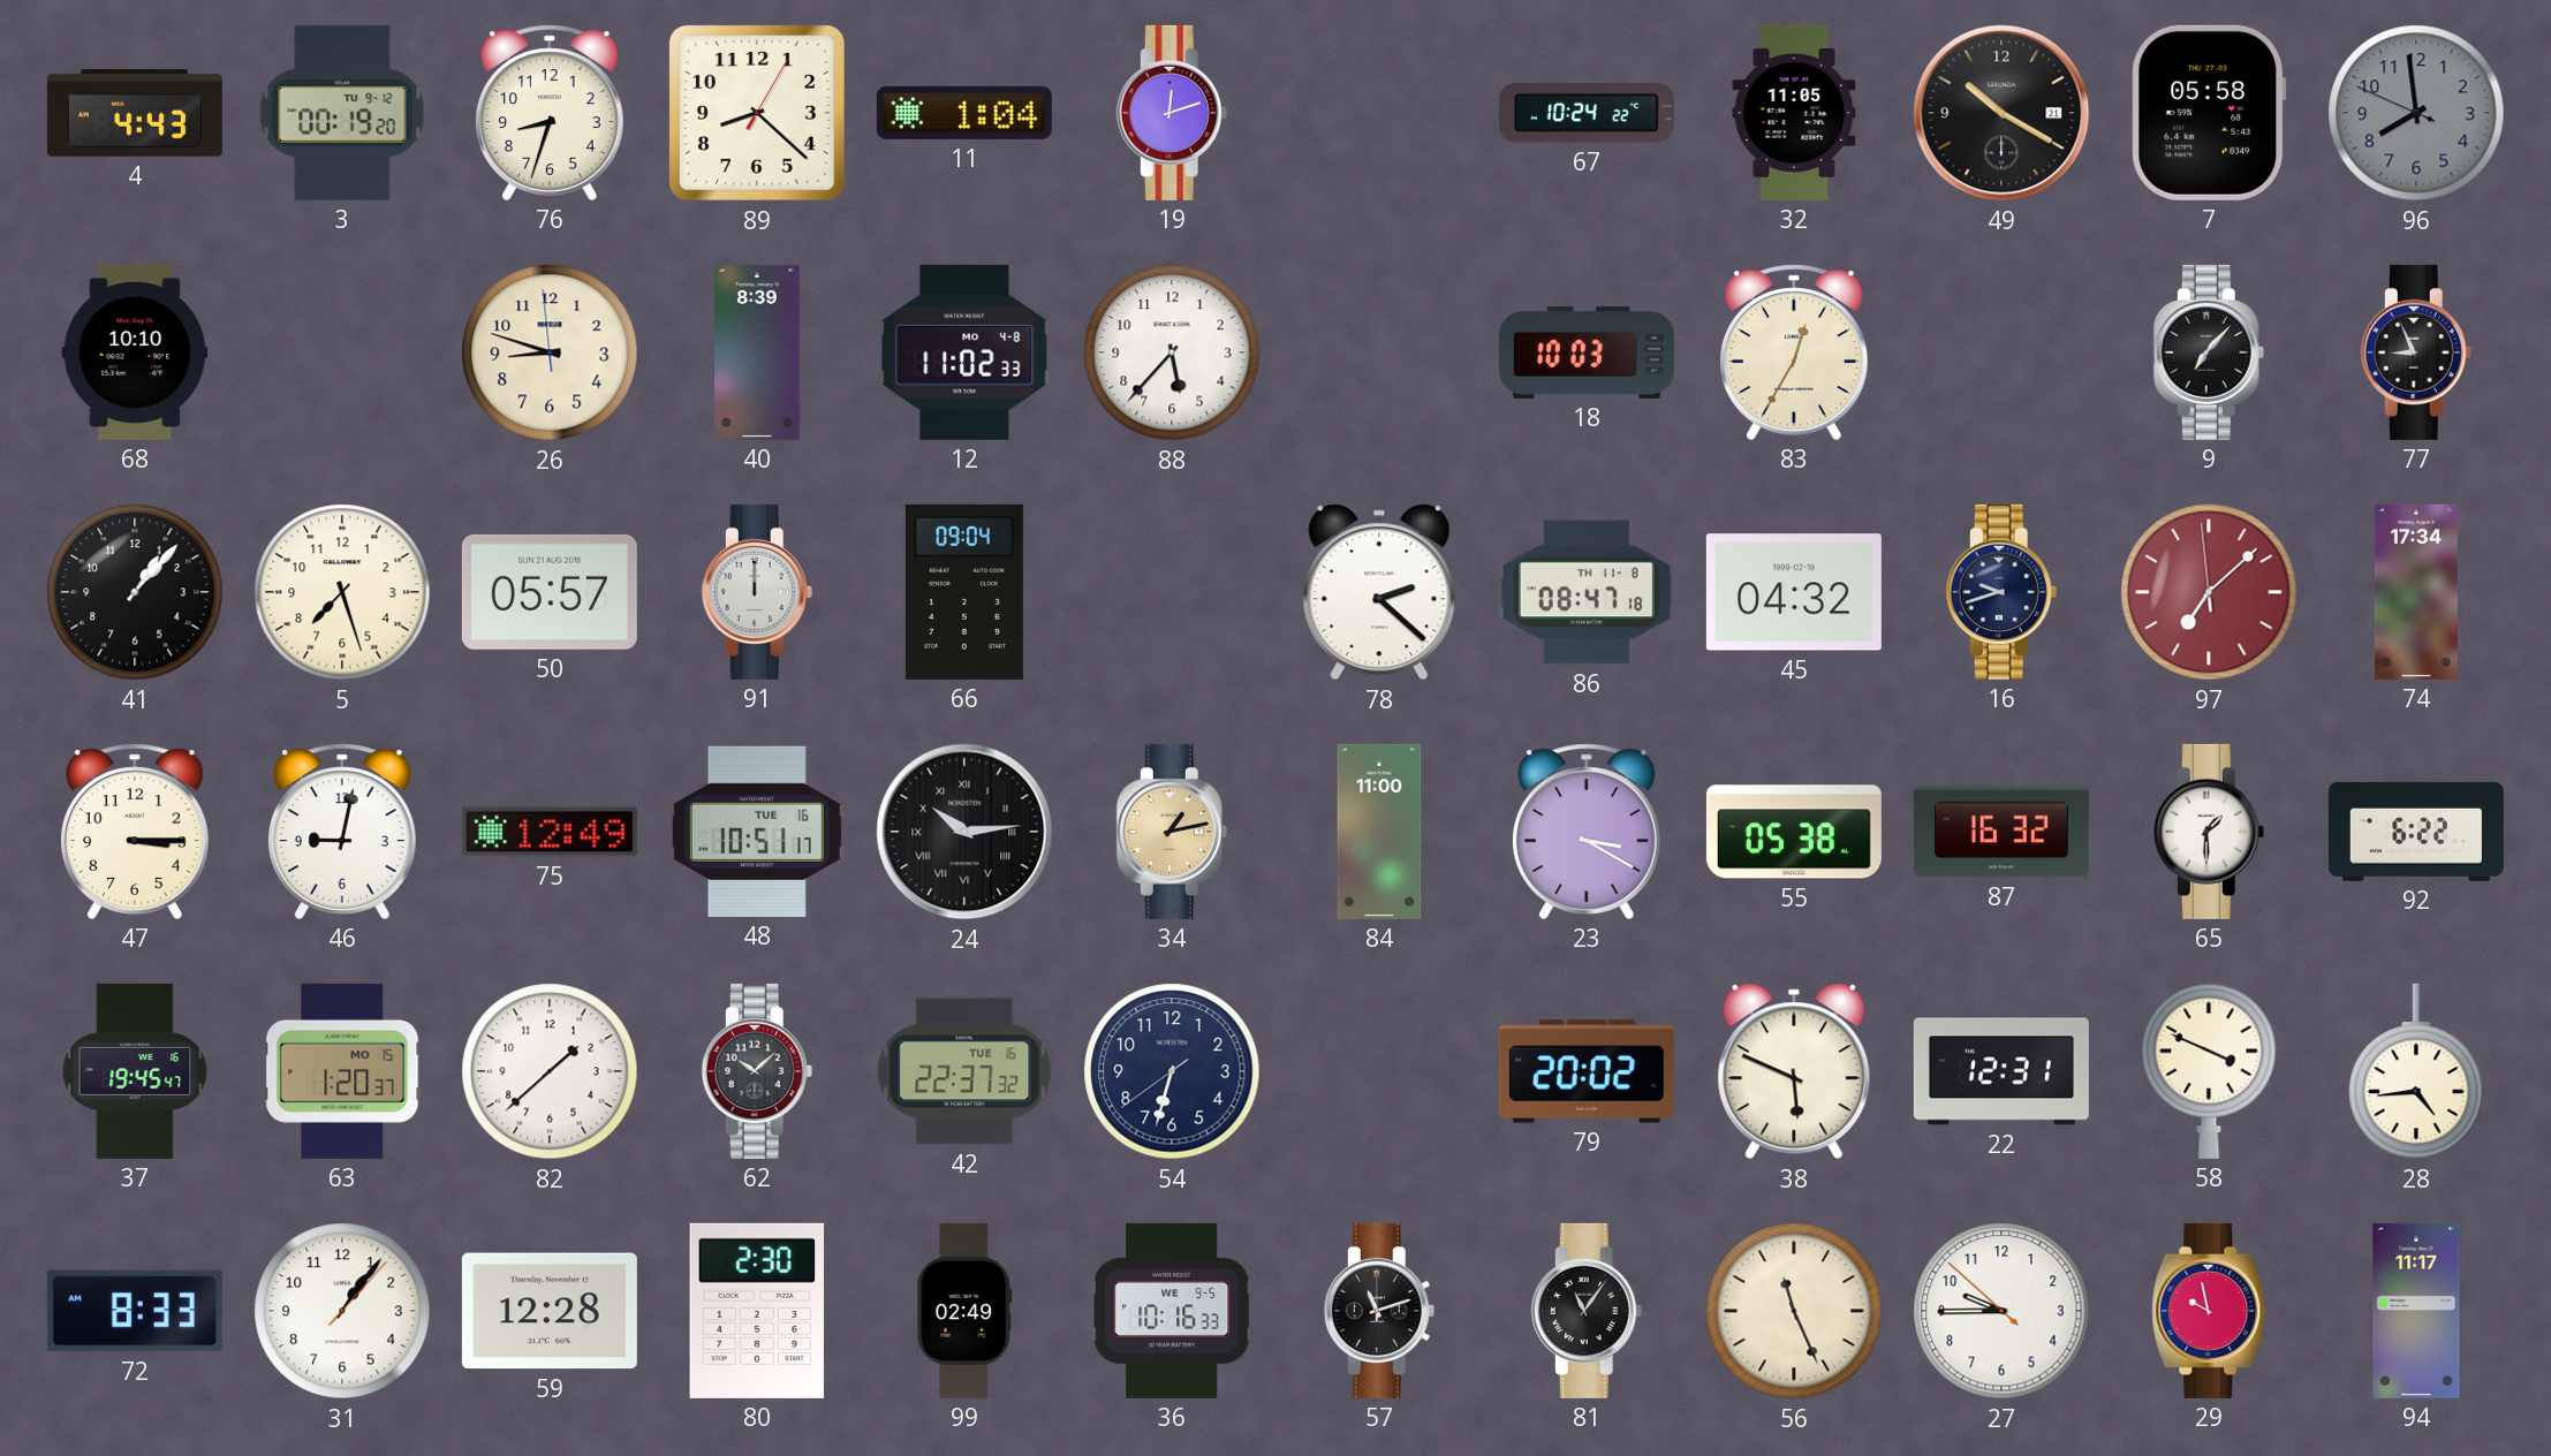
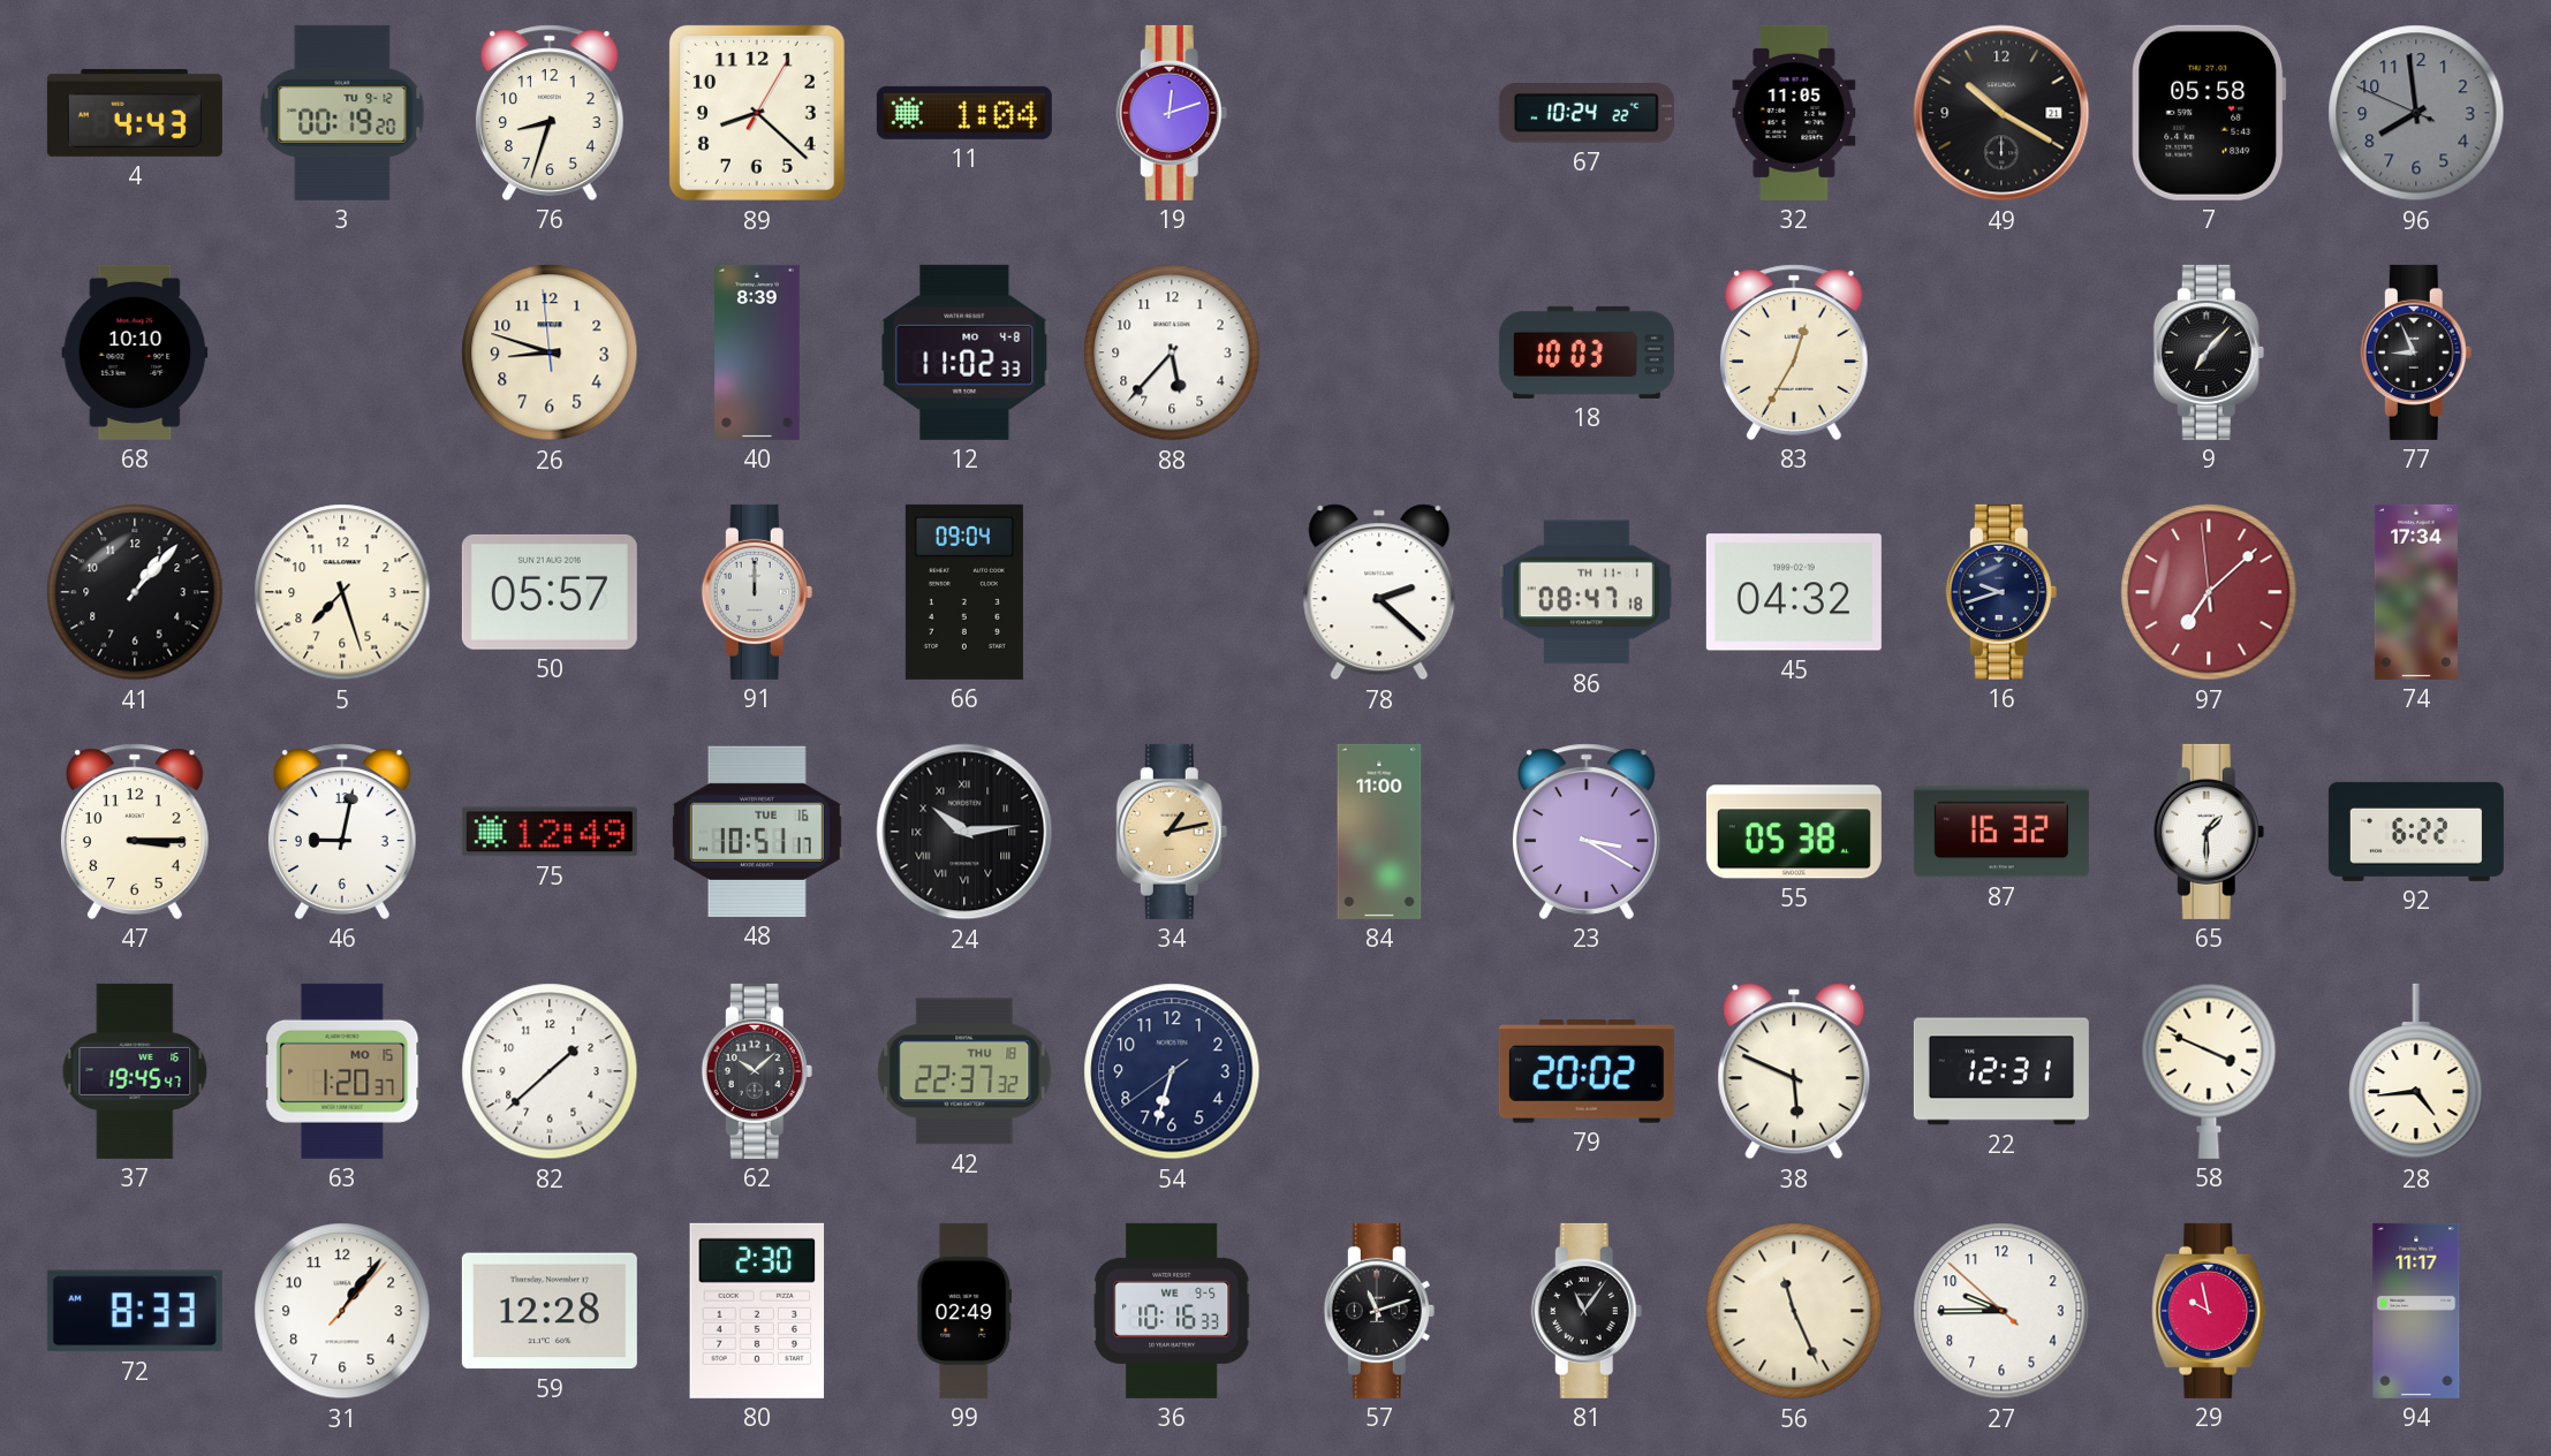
86 date: TH 11-8 -> TH 11-1
42 date: TUE 16 -> THU 18
